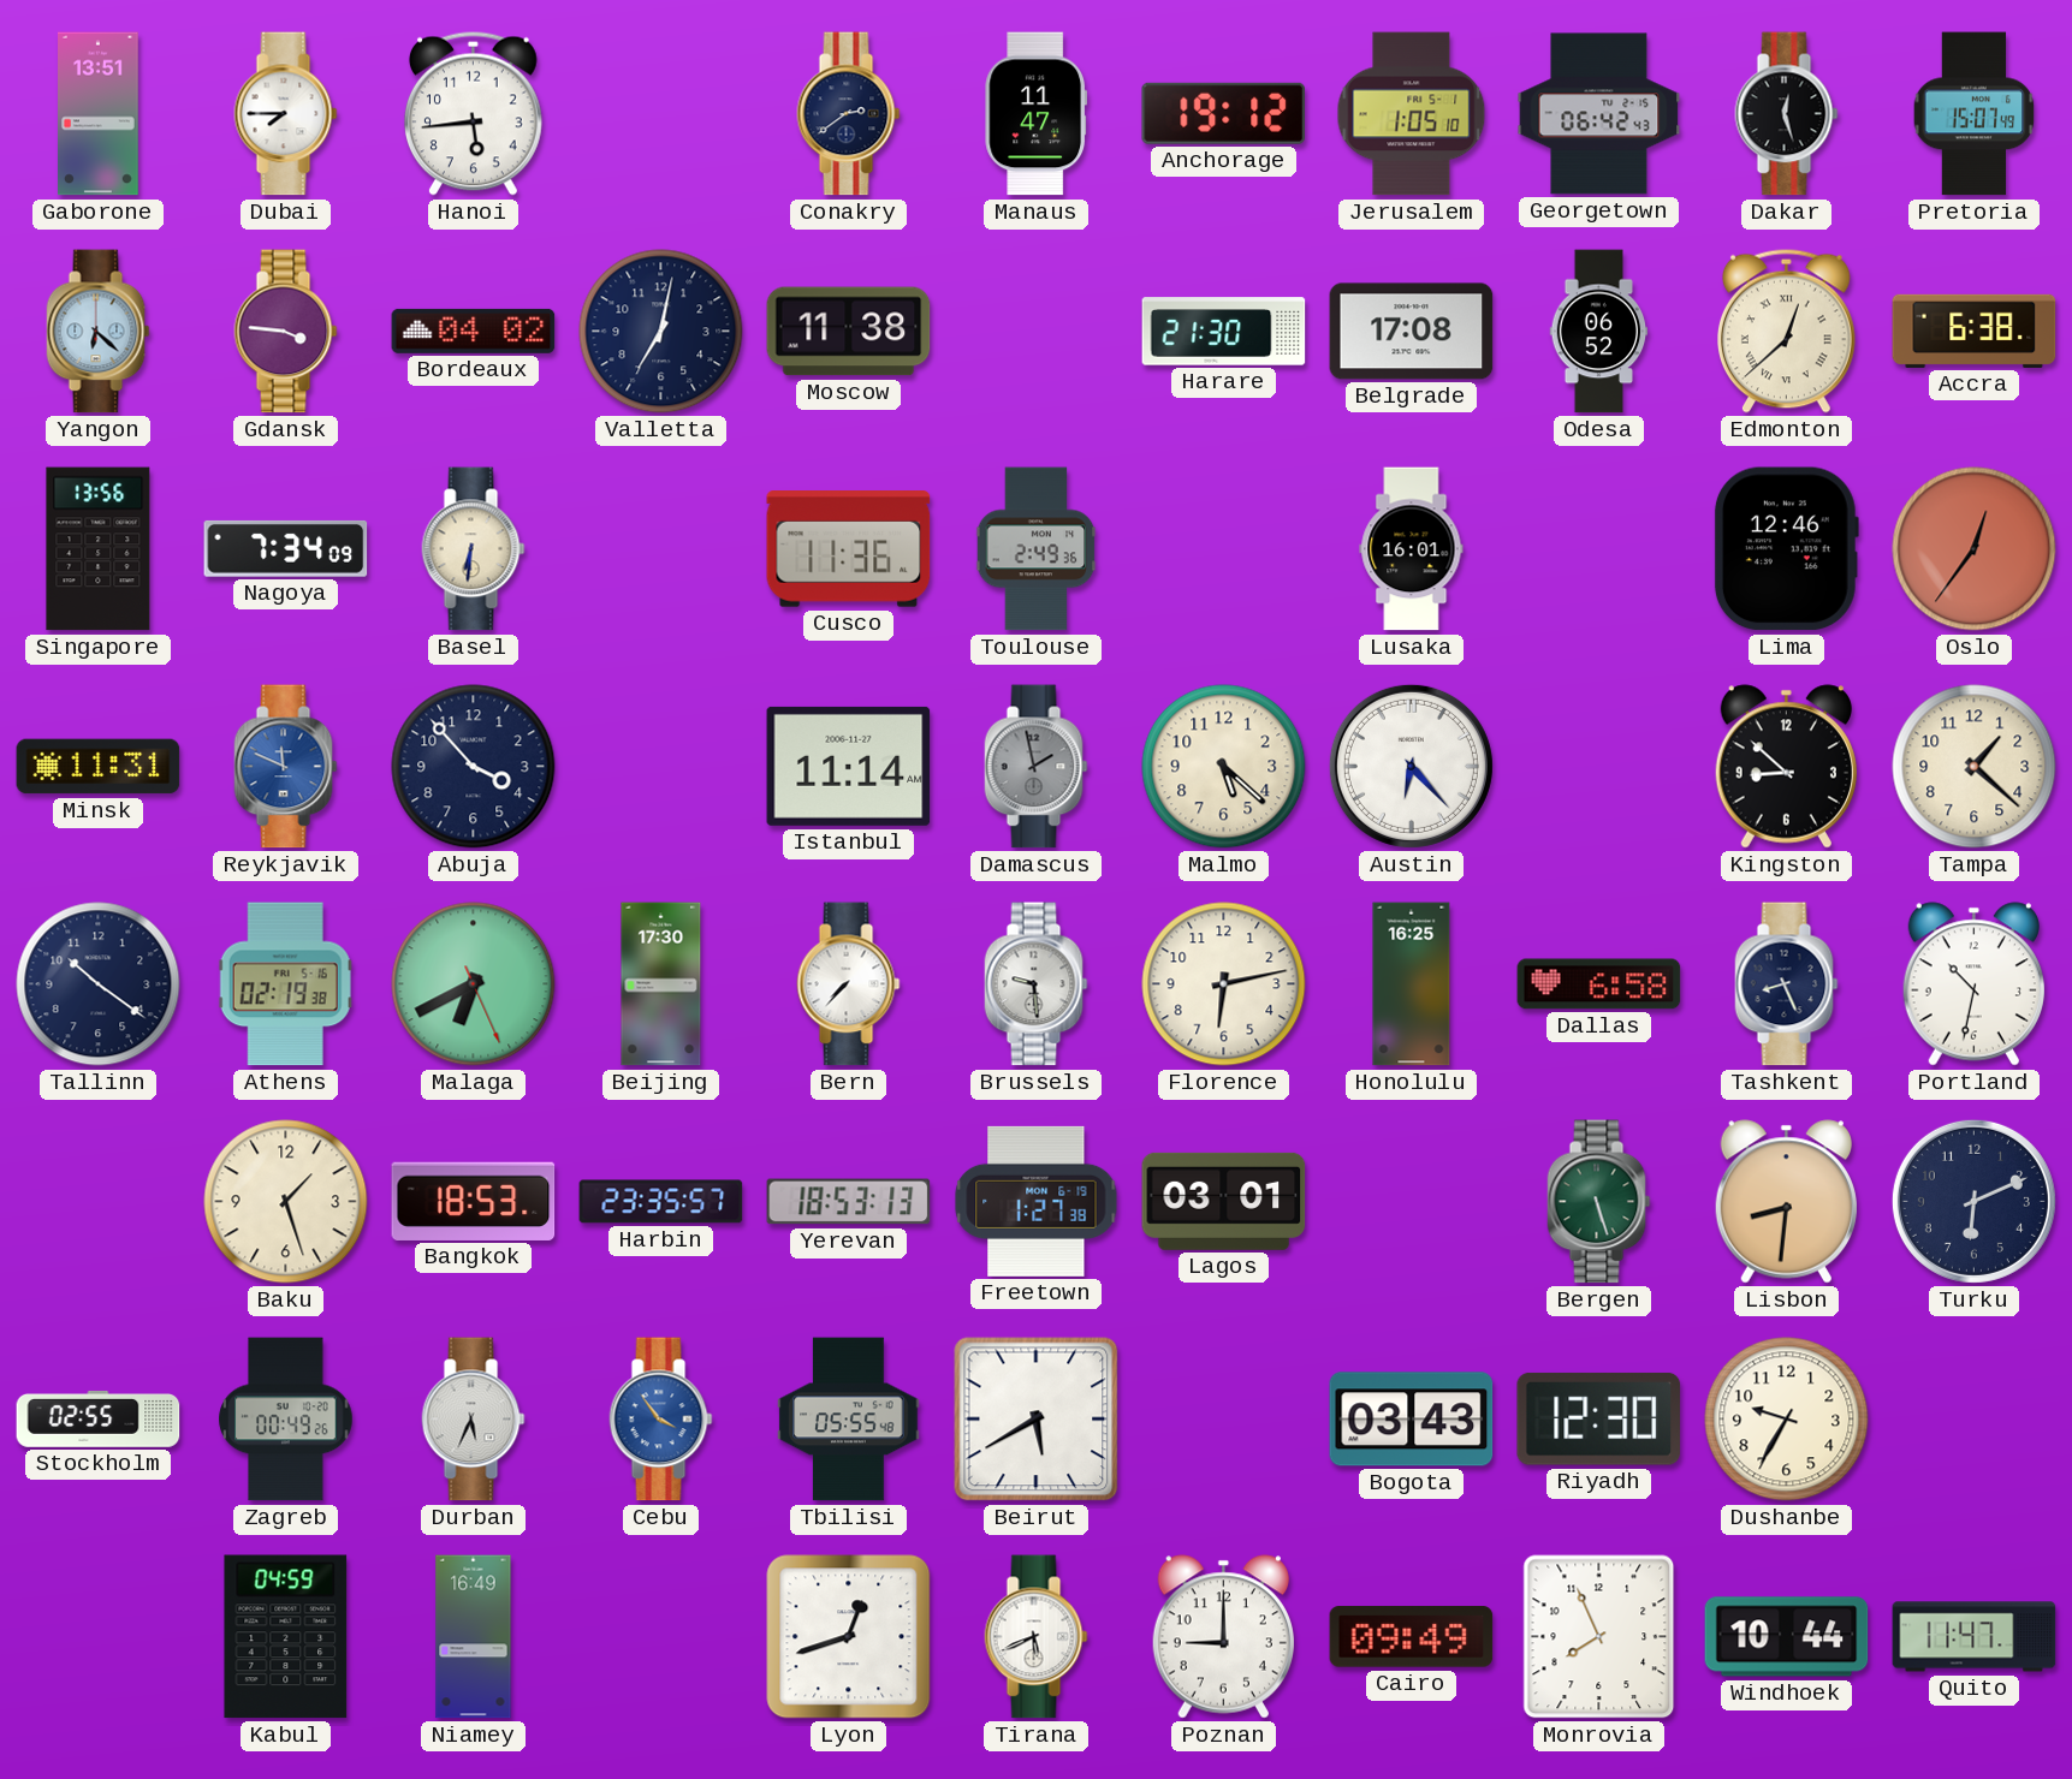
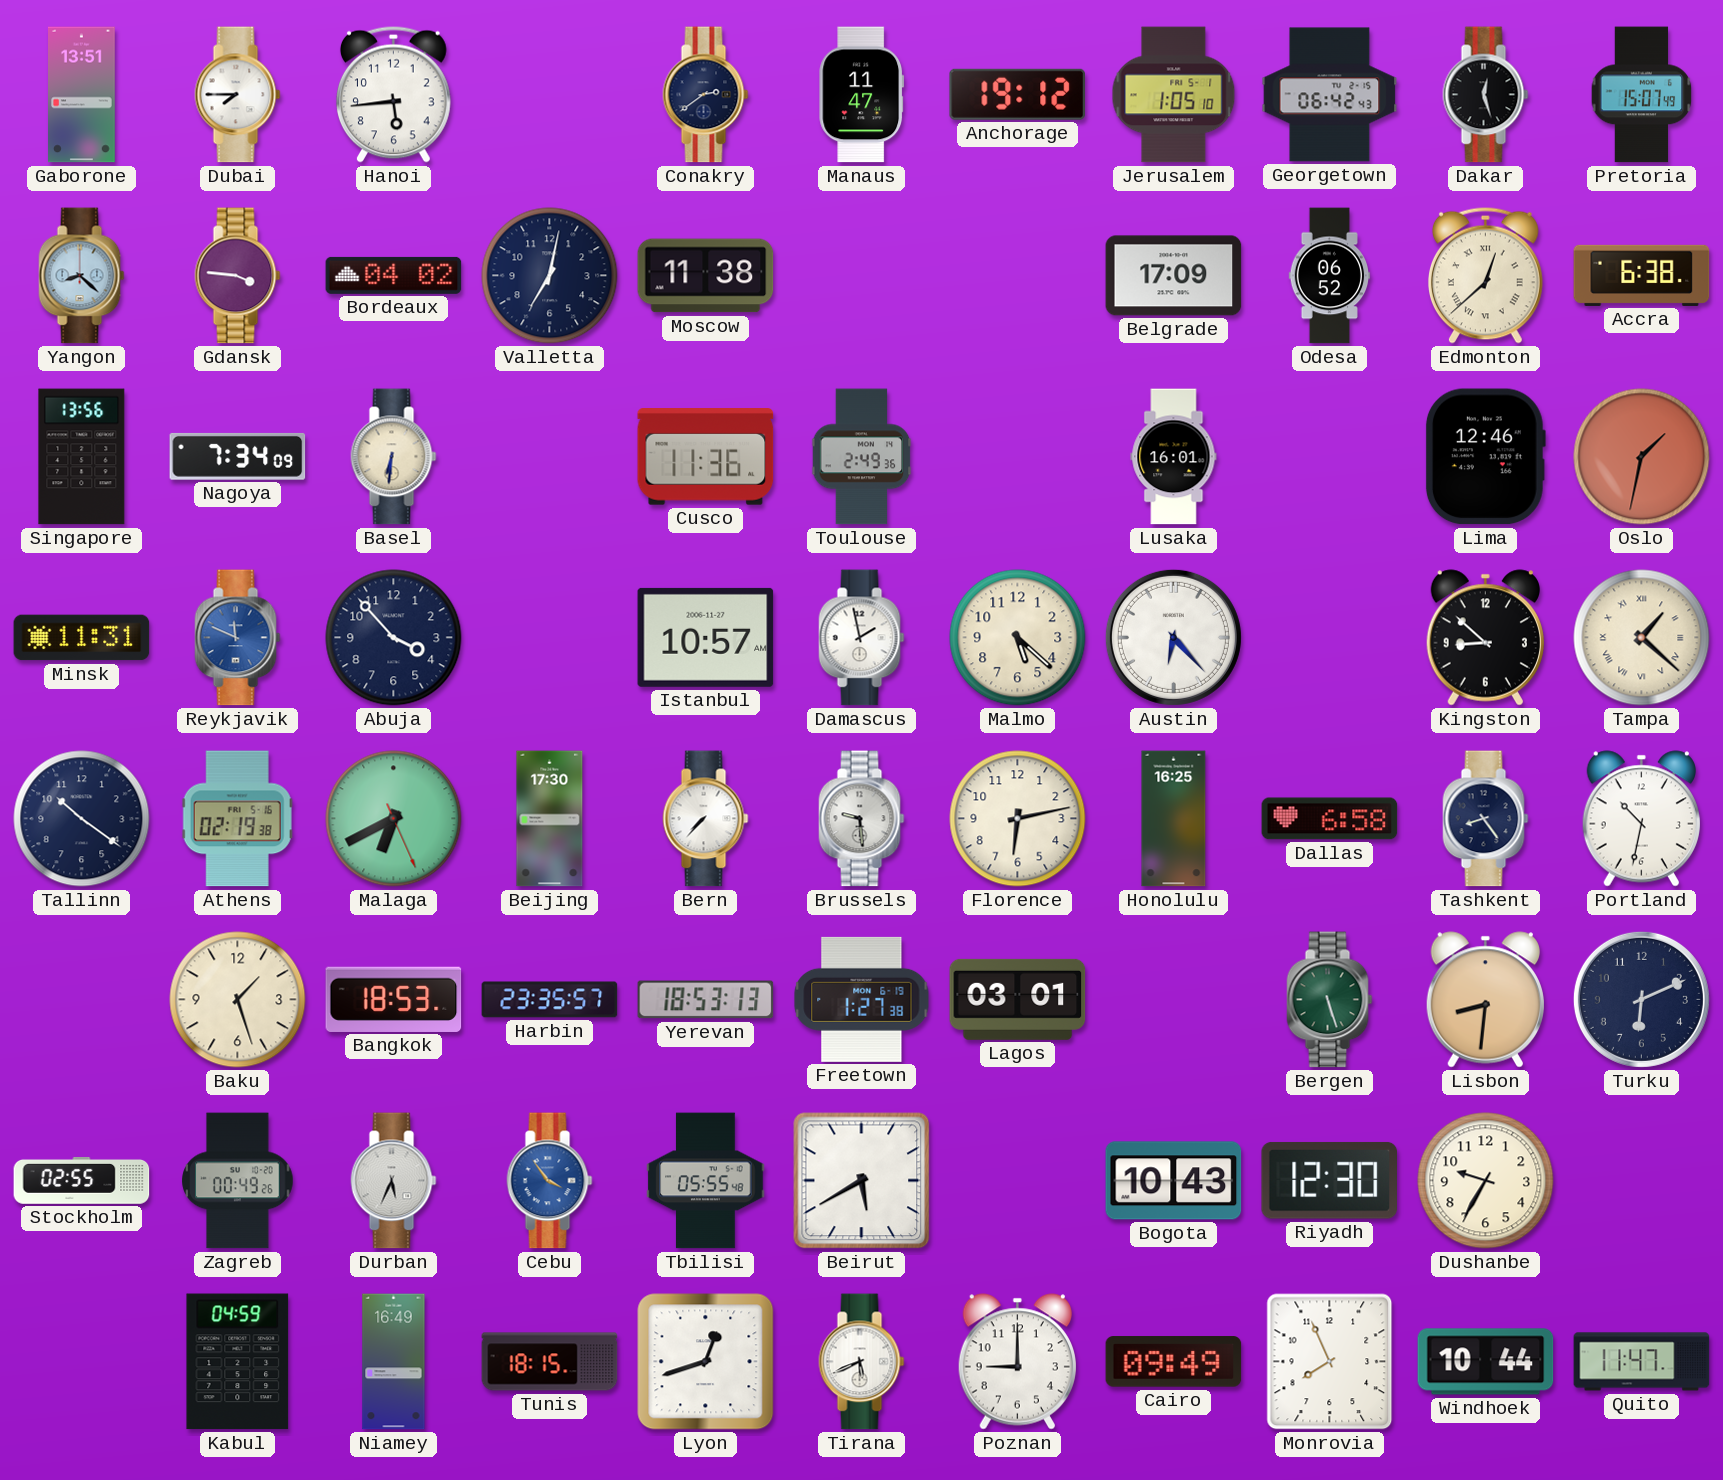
Yangon: 6:22 -> 8:22
Harare: 21:30 -> none
Belgrade: 17:08 -> 17:09
Oslo: 12:36 -> 1:32
Istanbul: 11:14 -> 10:57
Damascus dial: grey -> white
Tampa numerals: Arabic -> Roman
Tashkent: 8:26 -> 8:24
Bogota: 03:43 -> 10:43
Tunis: none -> 18:15
